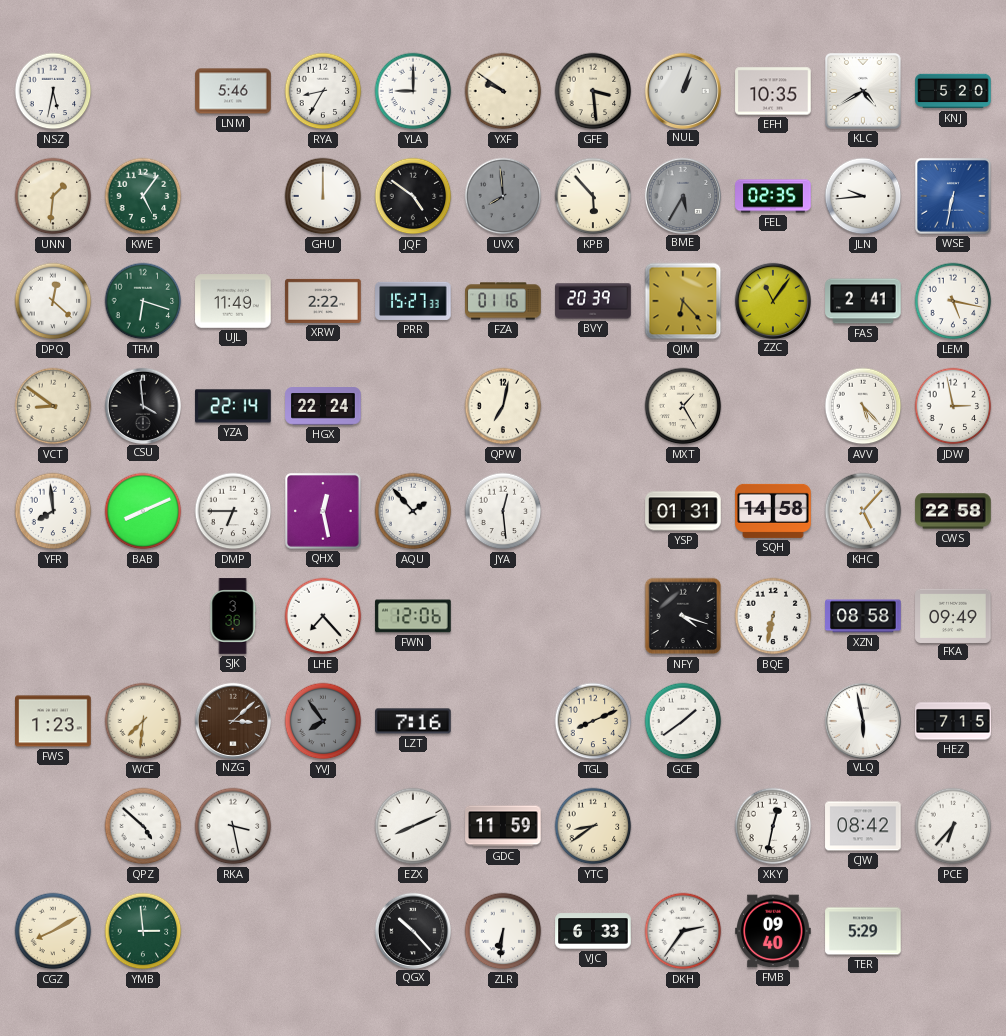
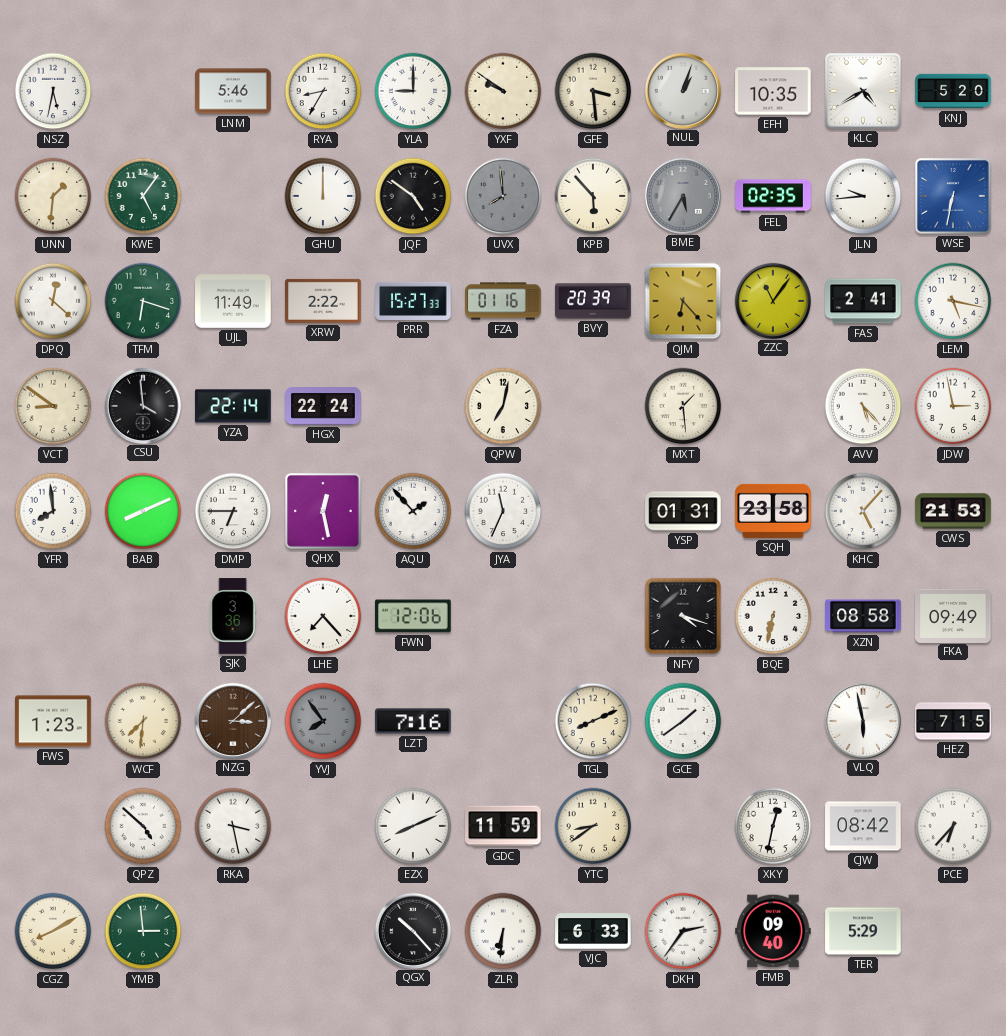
MXT: 1:25 -> 1:29
JYA: 12:29 -> 11:34
SQH: 14:58 -> 23:58
CWS: 22:58 -> 21:53
